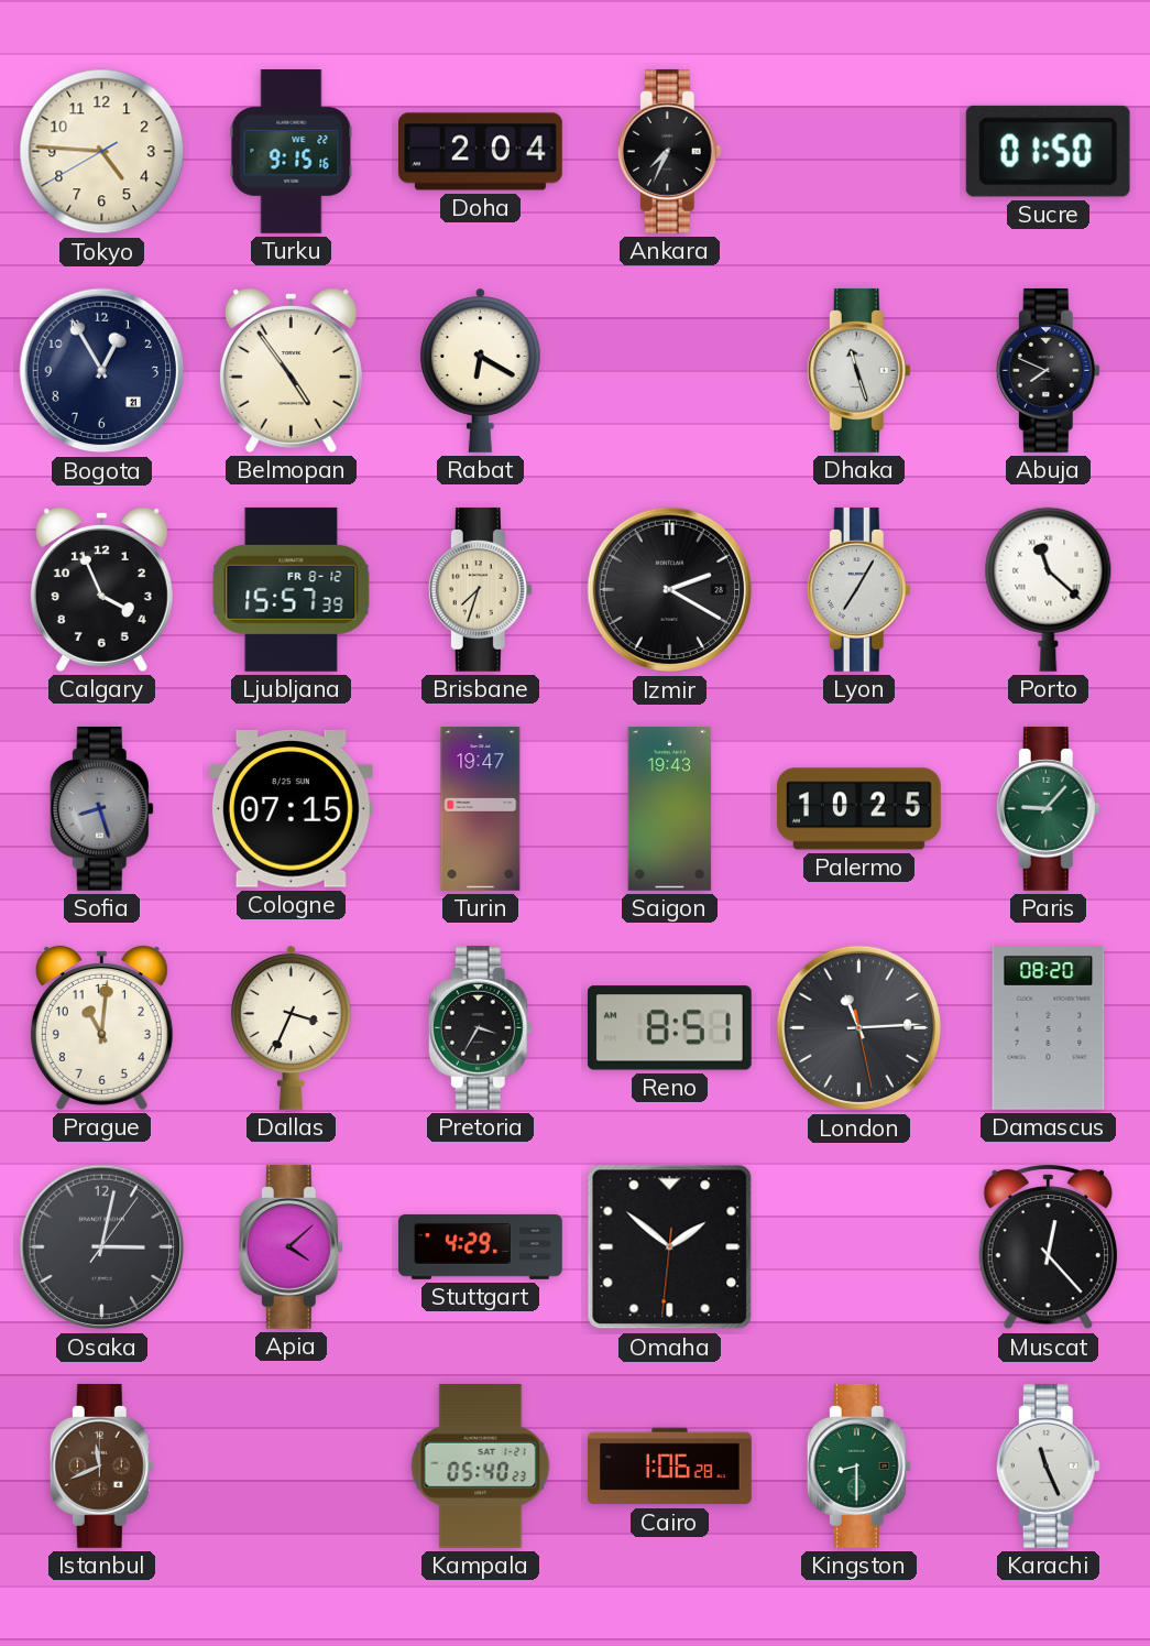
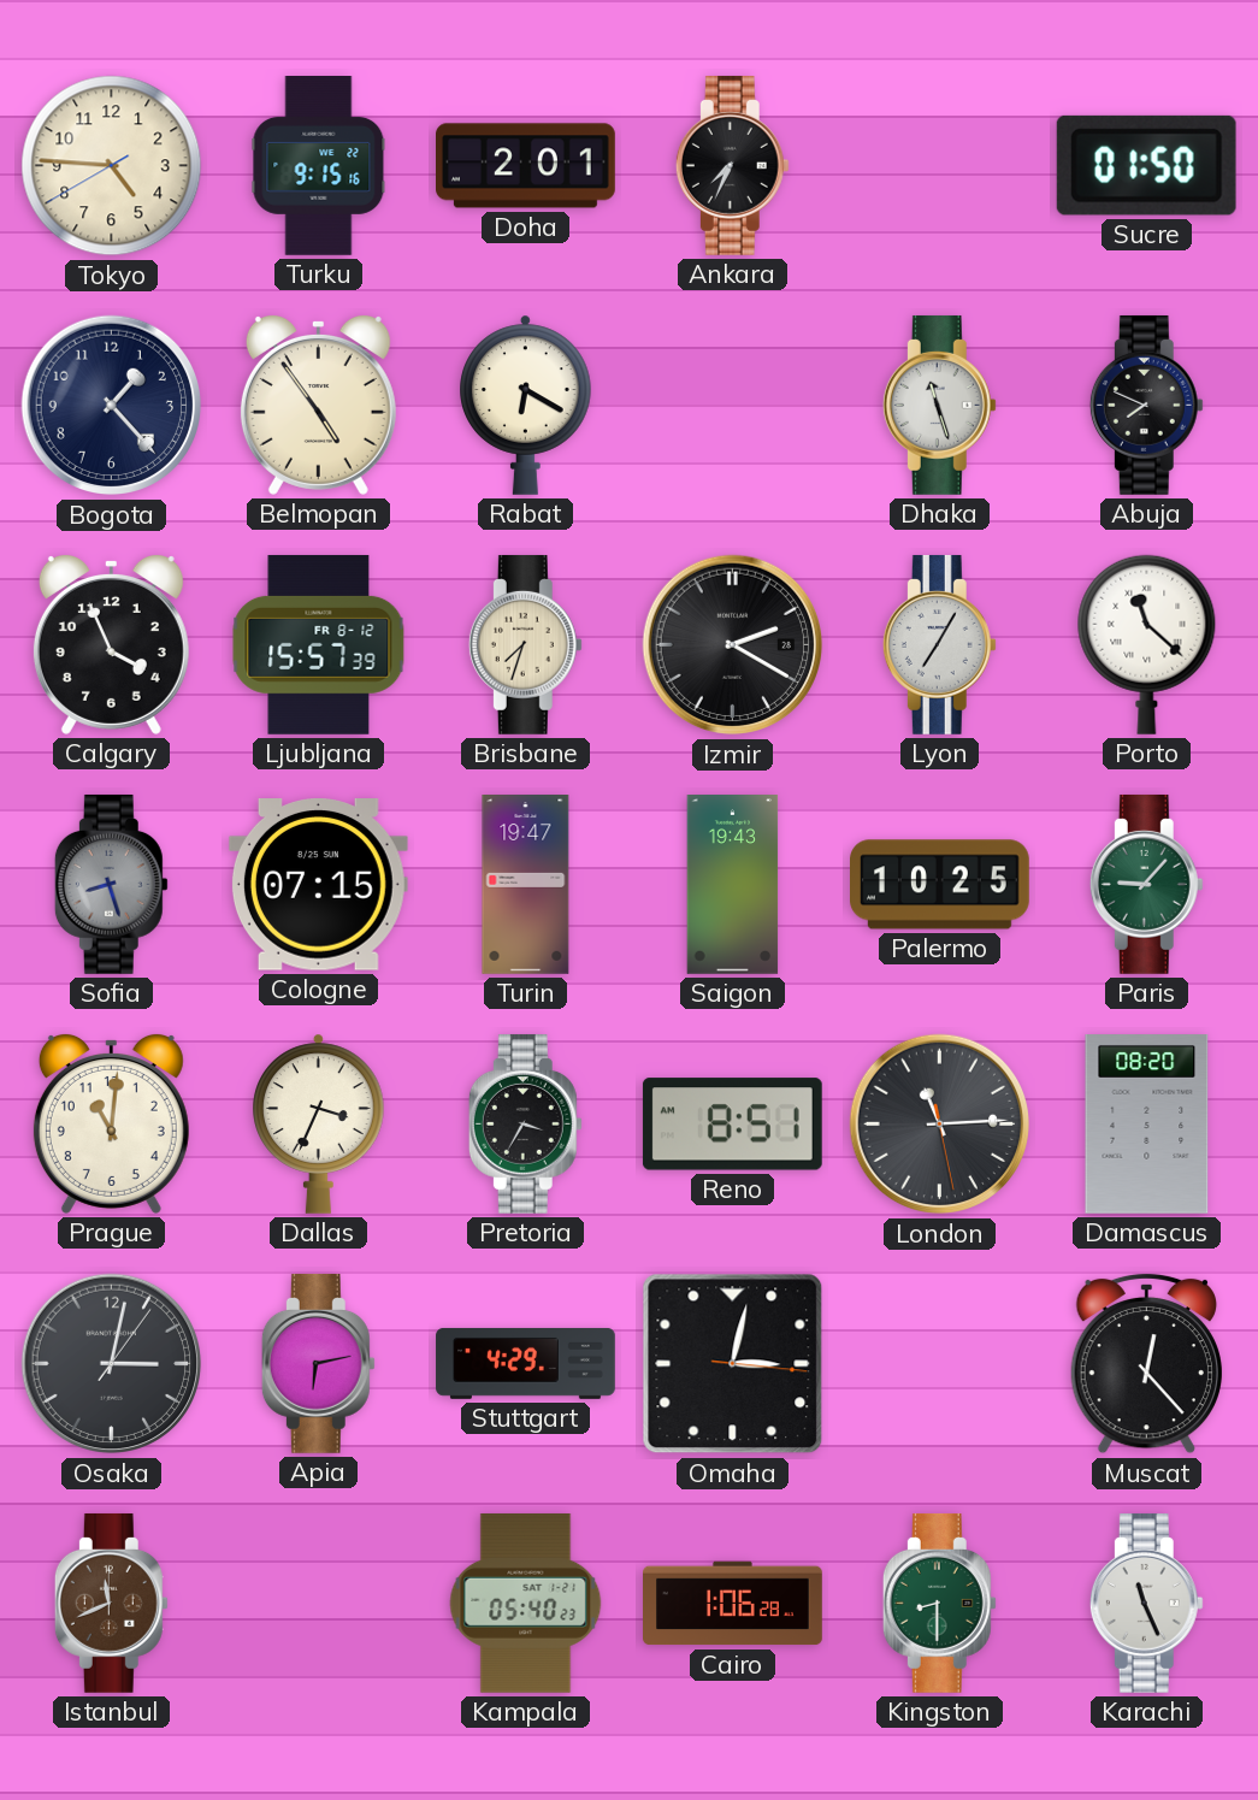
Doha: 2:04 -> 2:01
Bogota: 12:55 -> 1:23
Apia: 4:08 -> 6:13
Omaha: 1:51 -> 3:02
